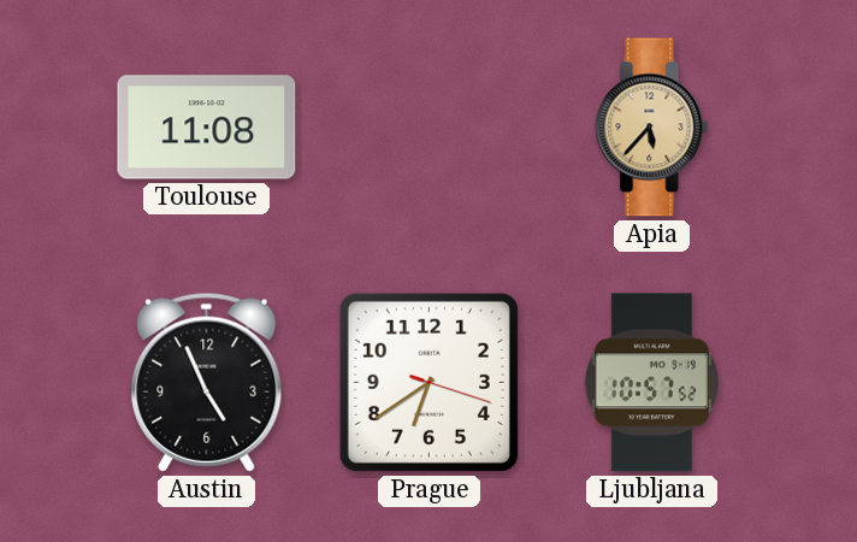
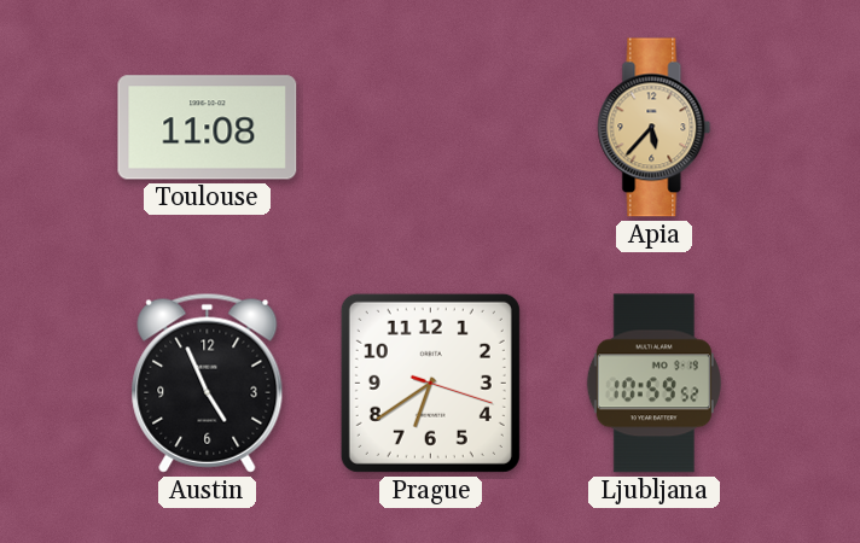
Ljubljana: 10:57 -> 10:59
